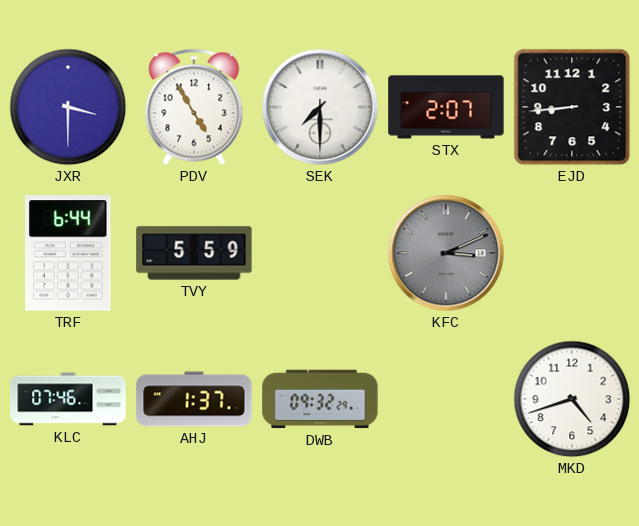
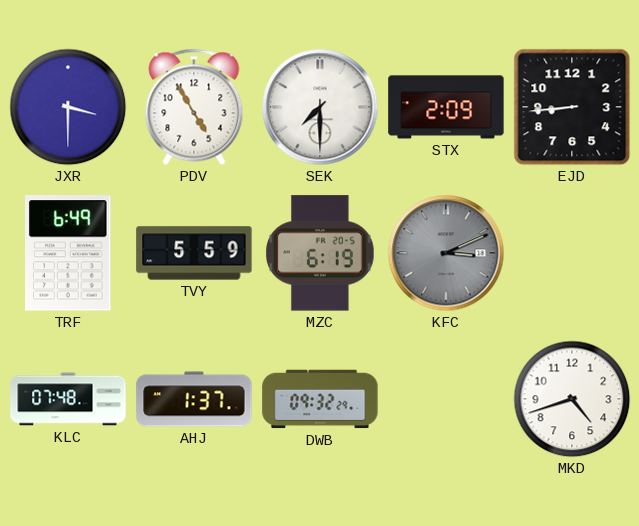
STX: 2:07 -> 2:09
TRF: 6:44 -> 6:49
MZC: none -> 6:19
KLC: 07:46 -> 07:48
